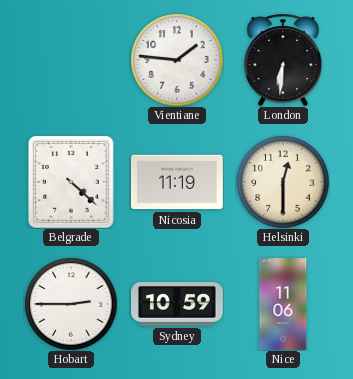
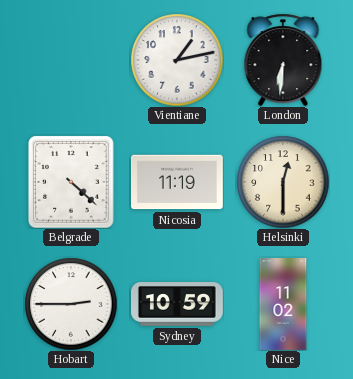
Vientiane: 1:46 -> 1:13
Nice: 11:06 -> 11:02
